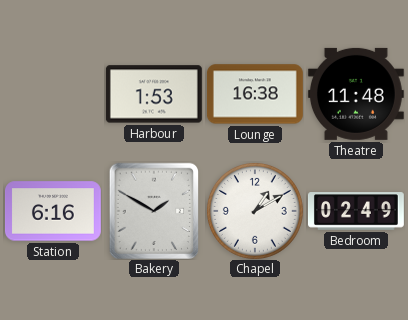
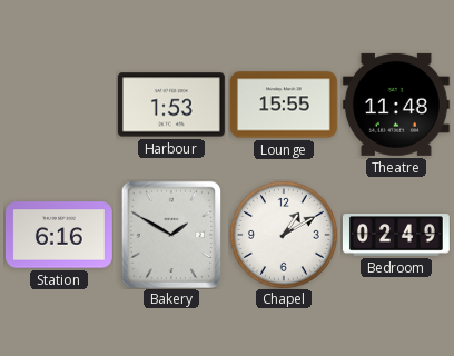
Lounge: 16:38 -> 15:55
